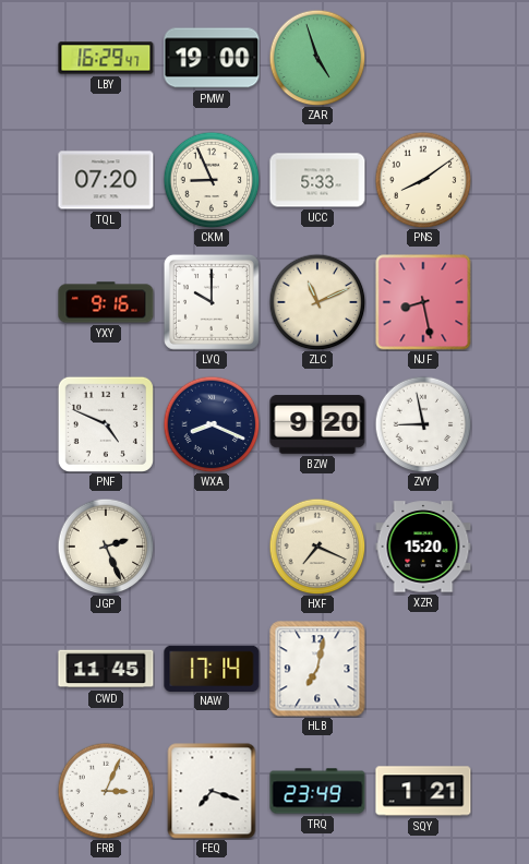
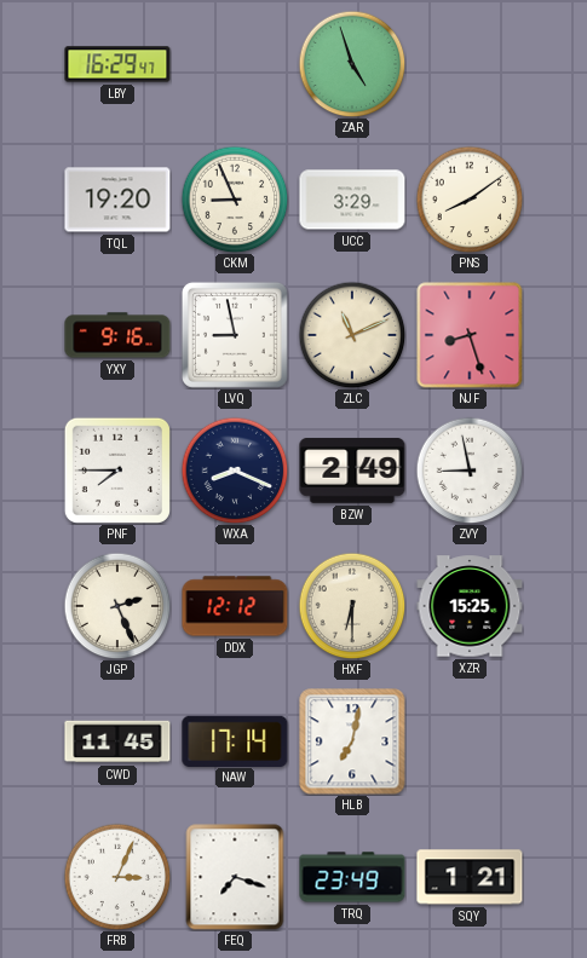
PMW: 19:00 -> none
TQL: 07:20 -> 19:20
UCC: 5:33 -> 3:29
LVQ: 10:00 -> 8:58
NJF: 8:28 -> 8:27
PNF: 4:49 -> 7:45
BZW: 9:20 -> 2:49
DDX: none -> 12:12
HXF: 7:19 -> 6:30
XZR: 15:20 -> 15:25
